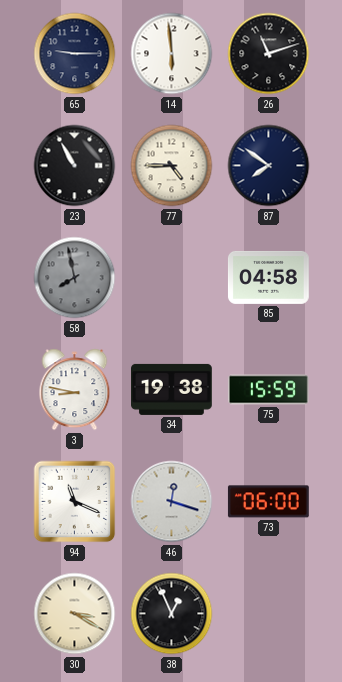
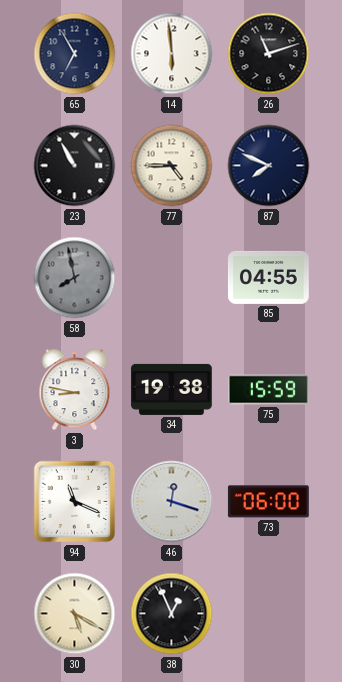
65: 9:15 -> 6:55
87: 7:51 -> 7:49
85: 04:58 -> 04:55
30: 3:20 -> 5:20
